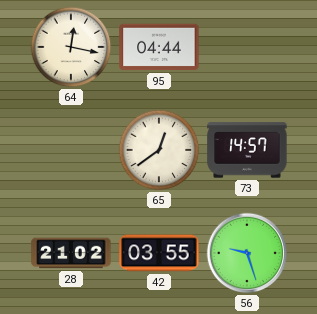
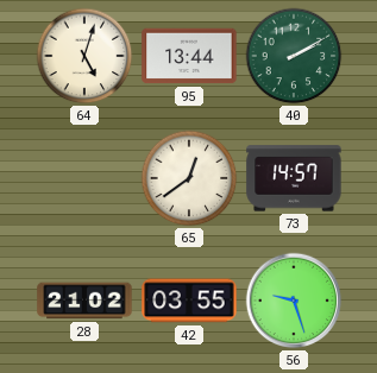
64: 12:17 -> 5:03
95: 04:44 -> 13:44
40: none -> 2:10
